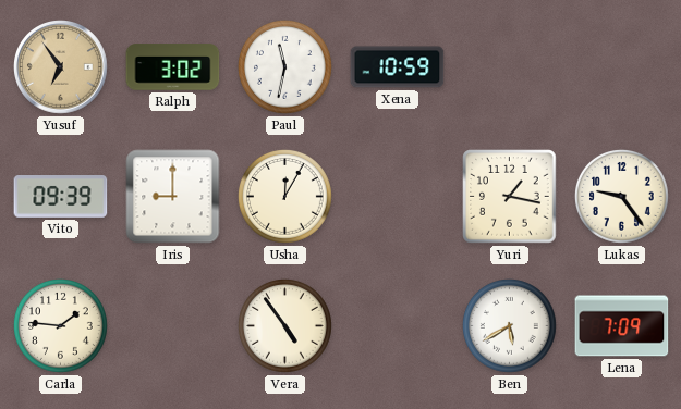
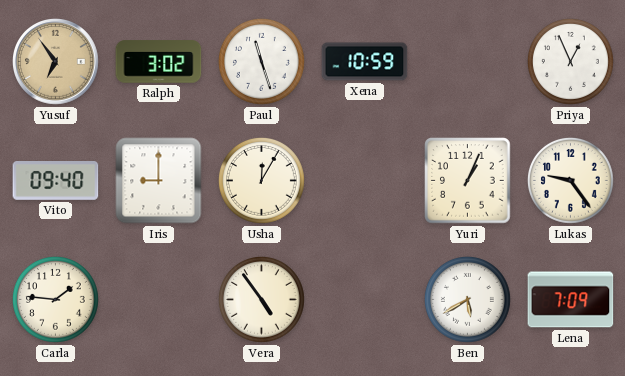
Paul: 11:32 -> 11:27
Priya: none -> 12:56
Vito: 09:39 -> 09:40
Yuri: 1:17 -> 1:04
